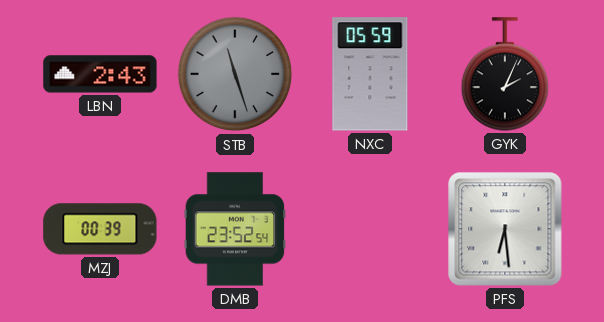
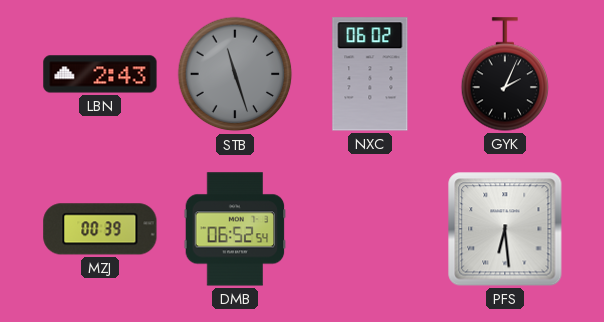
NXC: 05:59 -> 06:02
DMB: 23:52 -> 06:52
